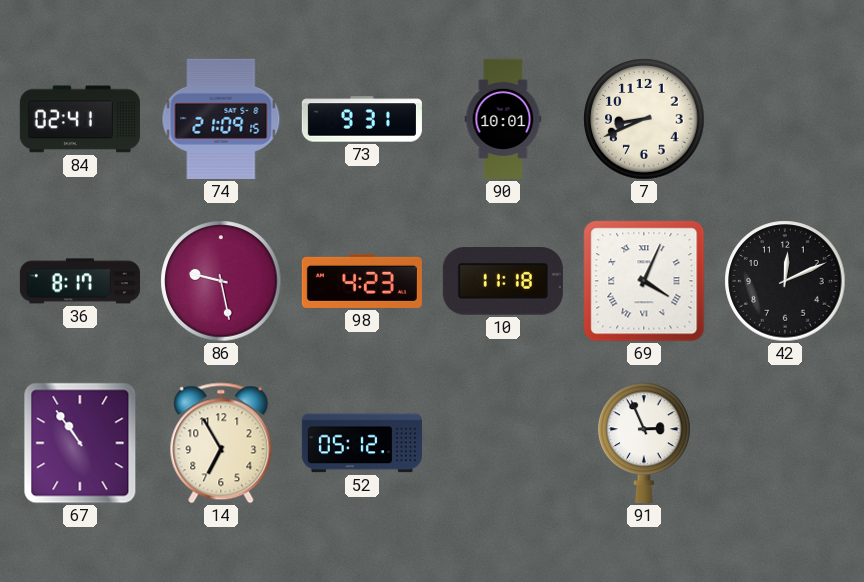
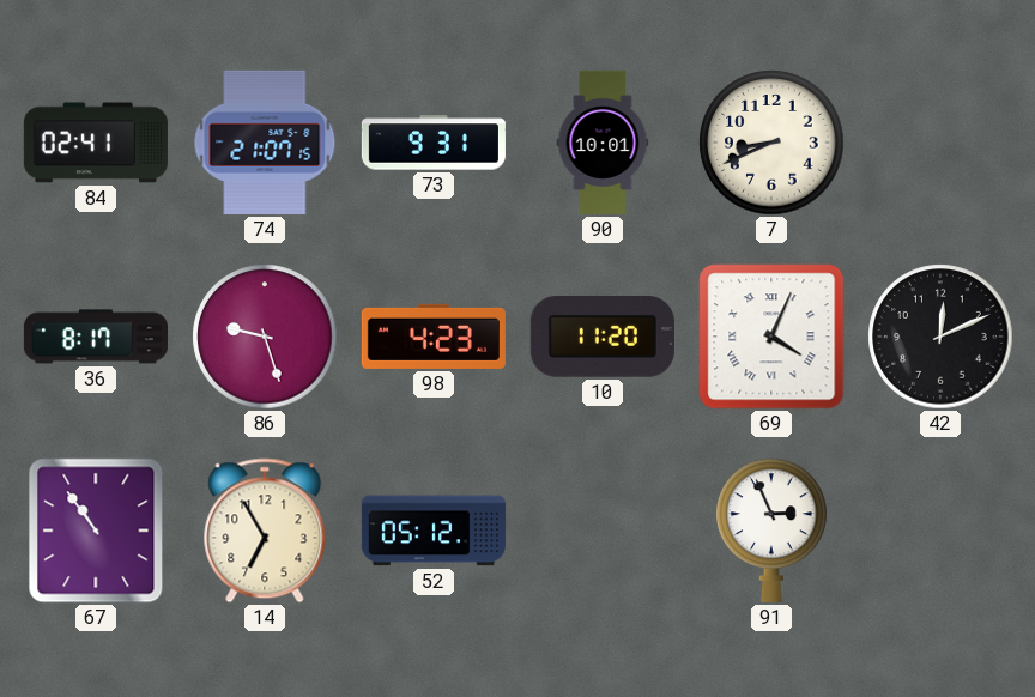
74: 21:09 -> 21:07
86: 9:28 -> 9:27
10: 11:18 -> 11:20
